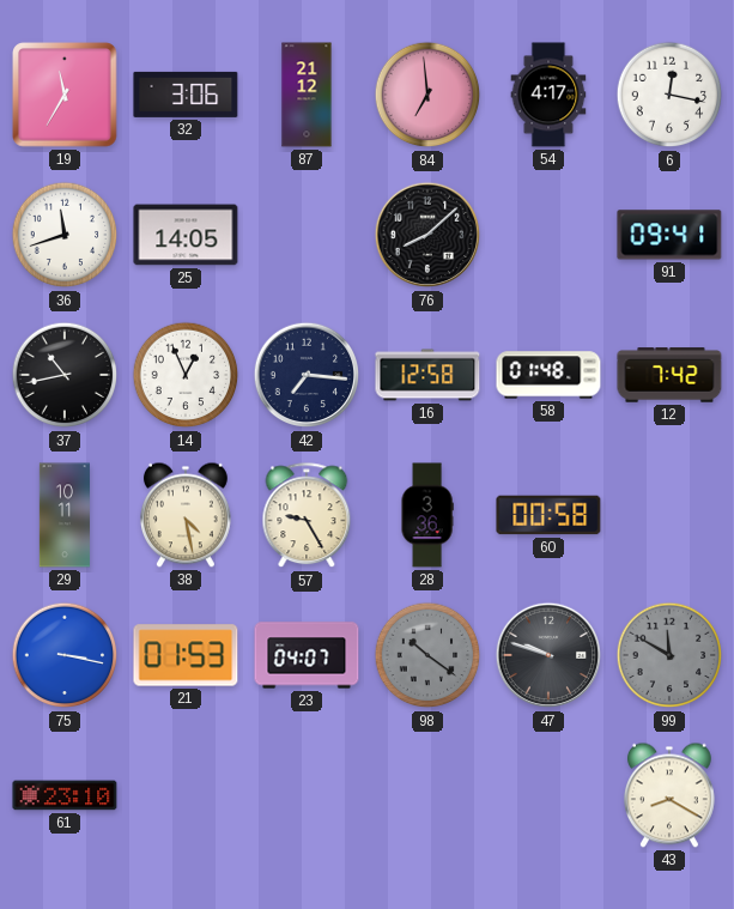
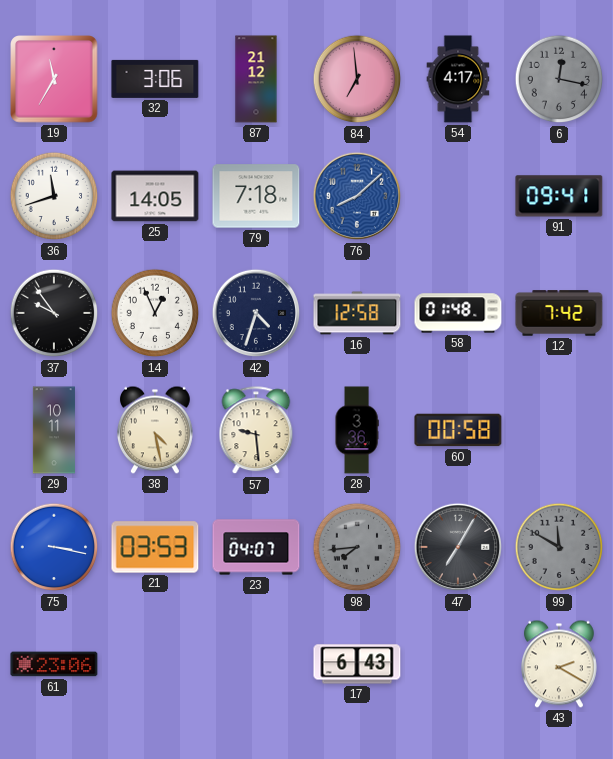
6 dial: white -> grey
79: none -> 7:18
76 dial: black -> blue
37: 10:43 -> 9:54
42: 7:16 -> 4:33
57: 9:25 -> 9:29
21: 01:53 -> 03:53
98: 10:21 -> 7:44
47: 9:48 -> 7:05
61: 23:10 -> 23:06
17: none -> 6:43
43: 8:20 -> 2:20
